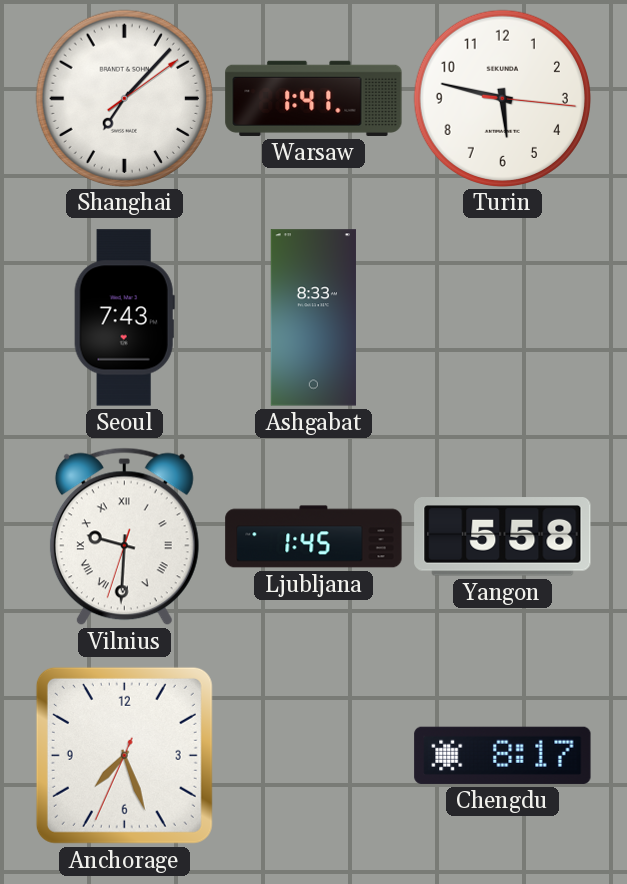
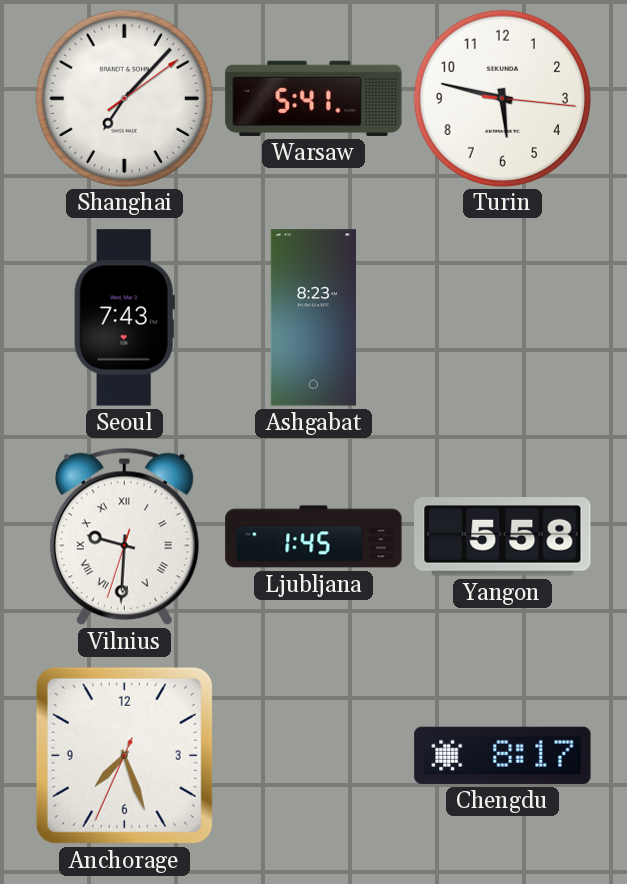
Warsaw: 1:41 -> 5:41
Ashgabat: 8:33 -> 8:23
